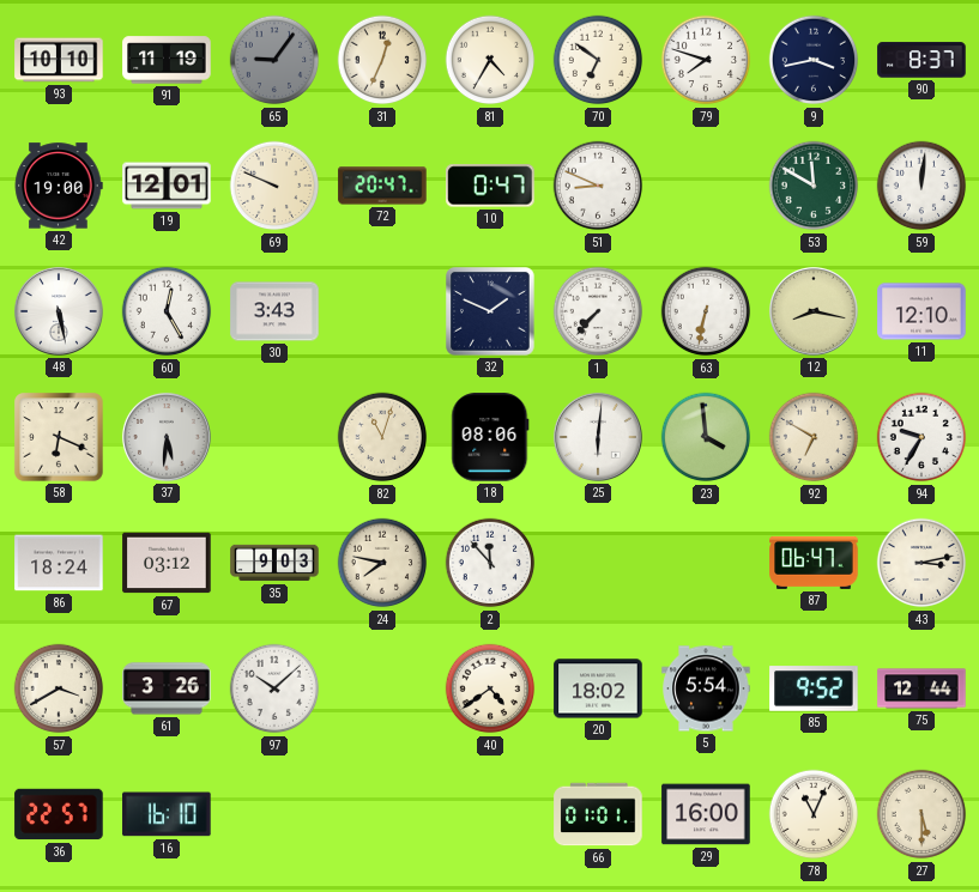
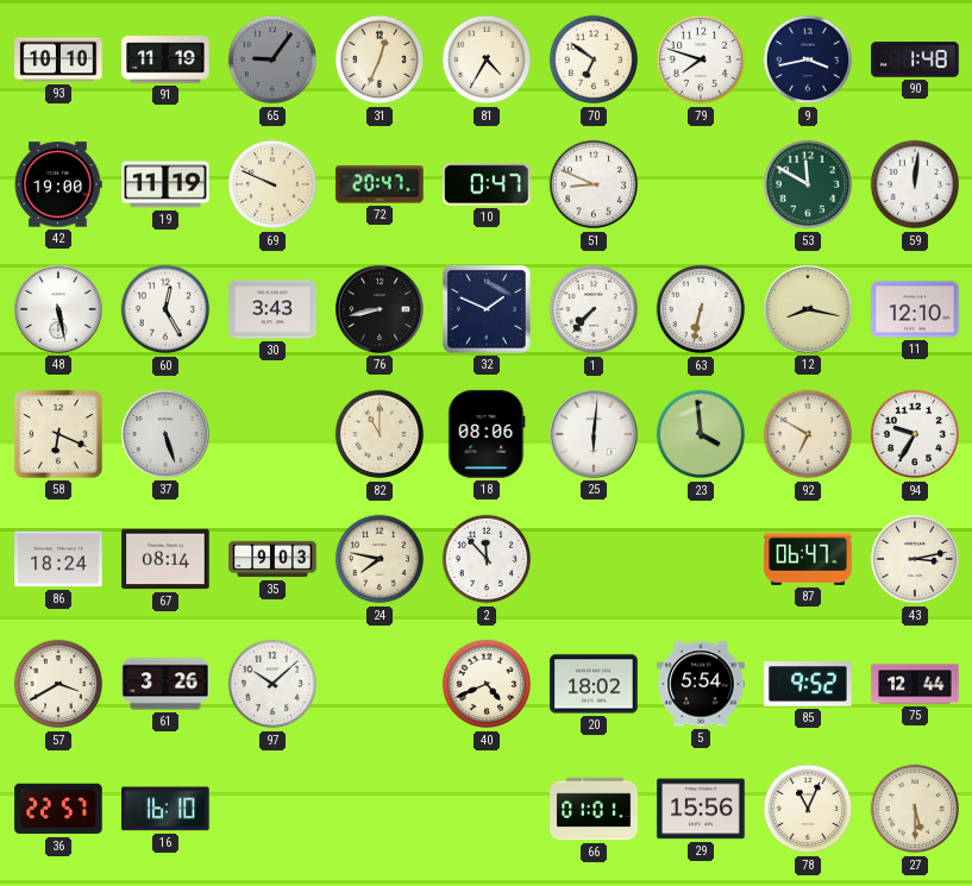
90: 8:37 -> 1:48
19: 12:01 -> 11:19
76: none -> 8:43
37: 5:31 -> 5:27
82: 11:03 -> 11:00
67: 03:12 -> 08:14
40: 4:39 -> 4:41
29: 16:00 -> 15:56
